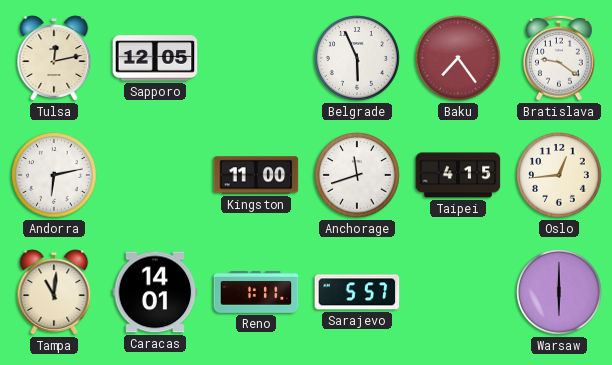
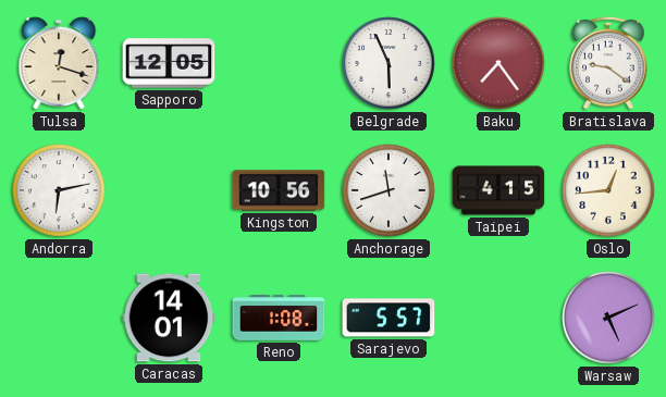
Tulsa: 12:13 -> 12:18
Kingston: 11:00 -> 10:56
Tampa: 11:01 -> none
Reno: 1:11 -> 1:08
Warsaw: 6:00 -> 5:11
